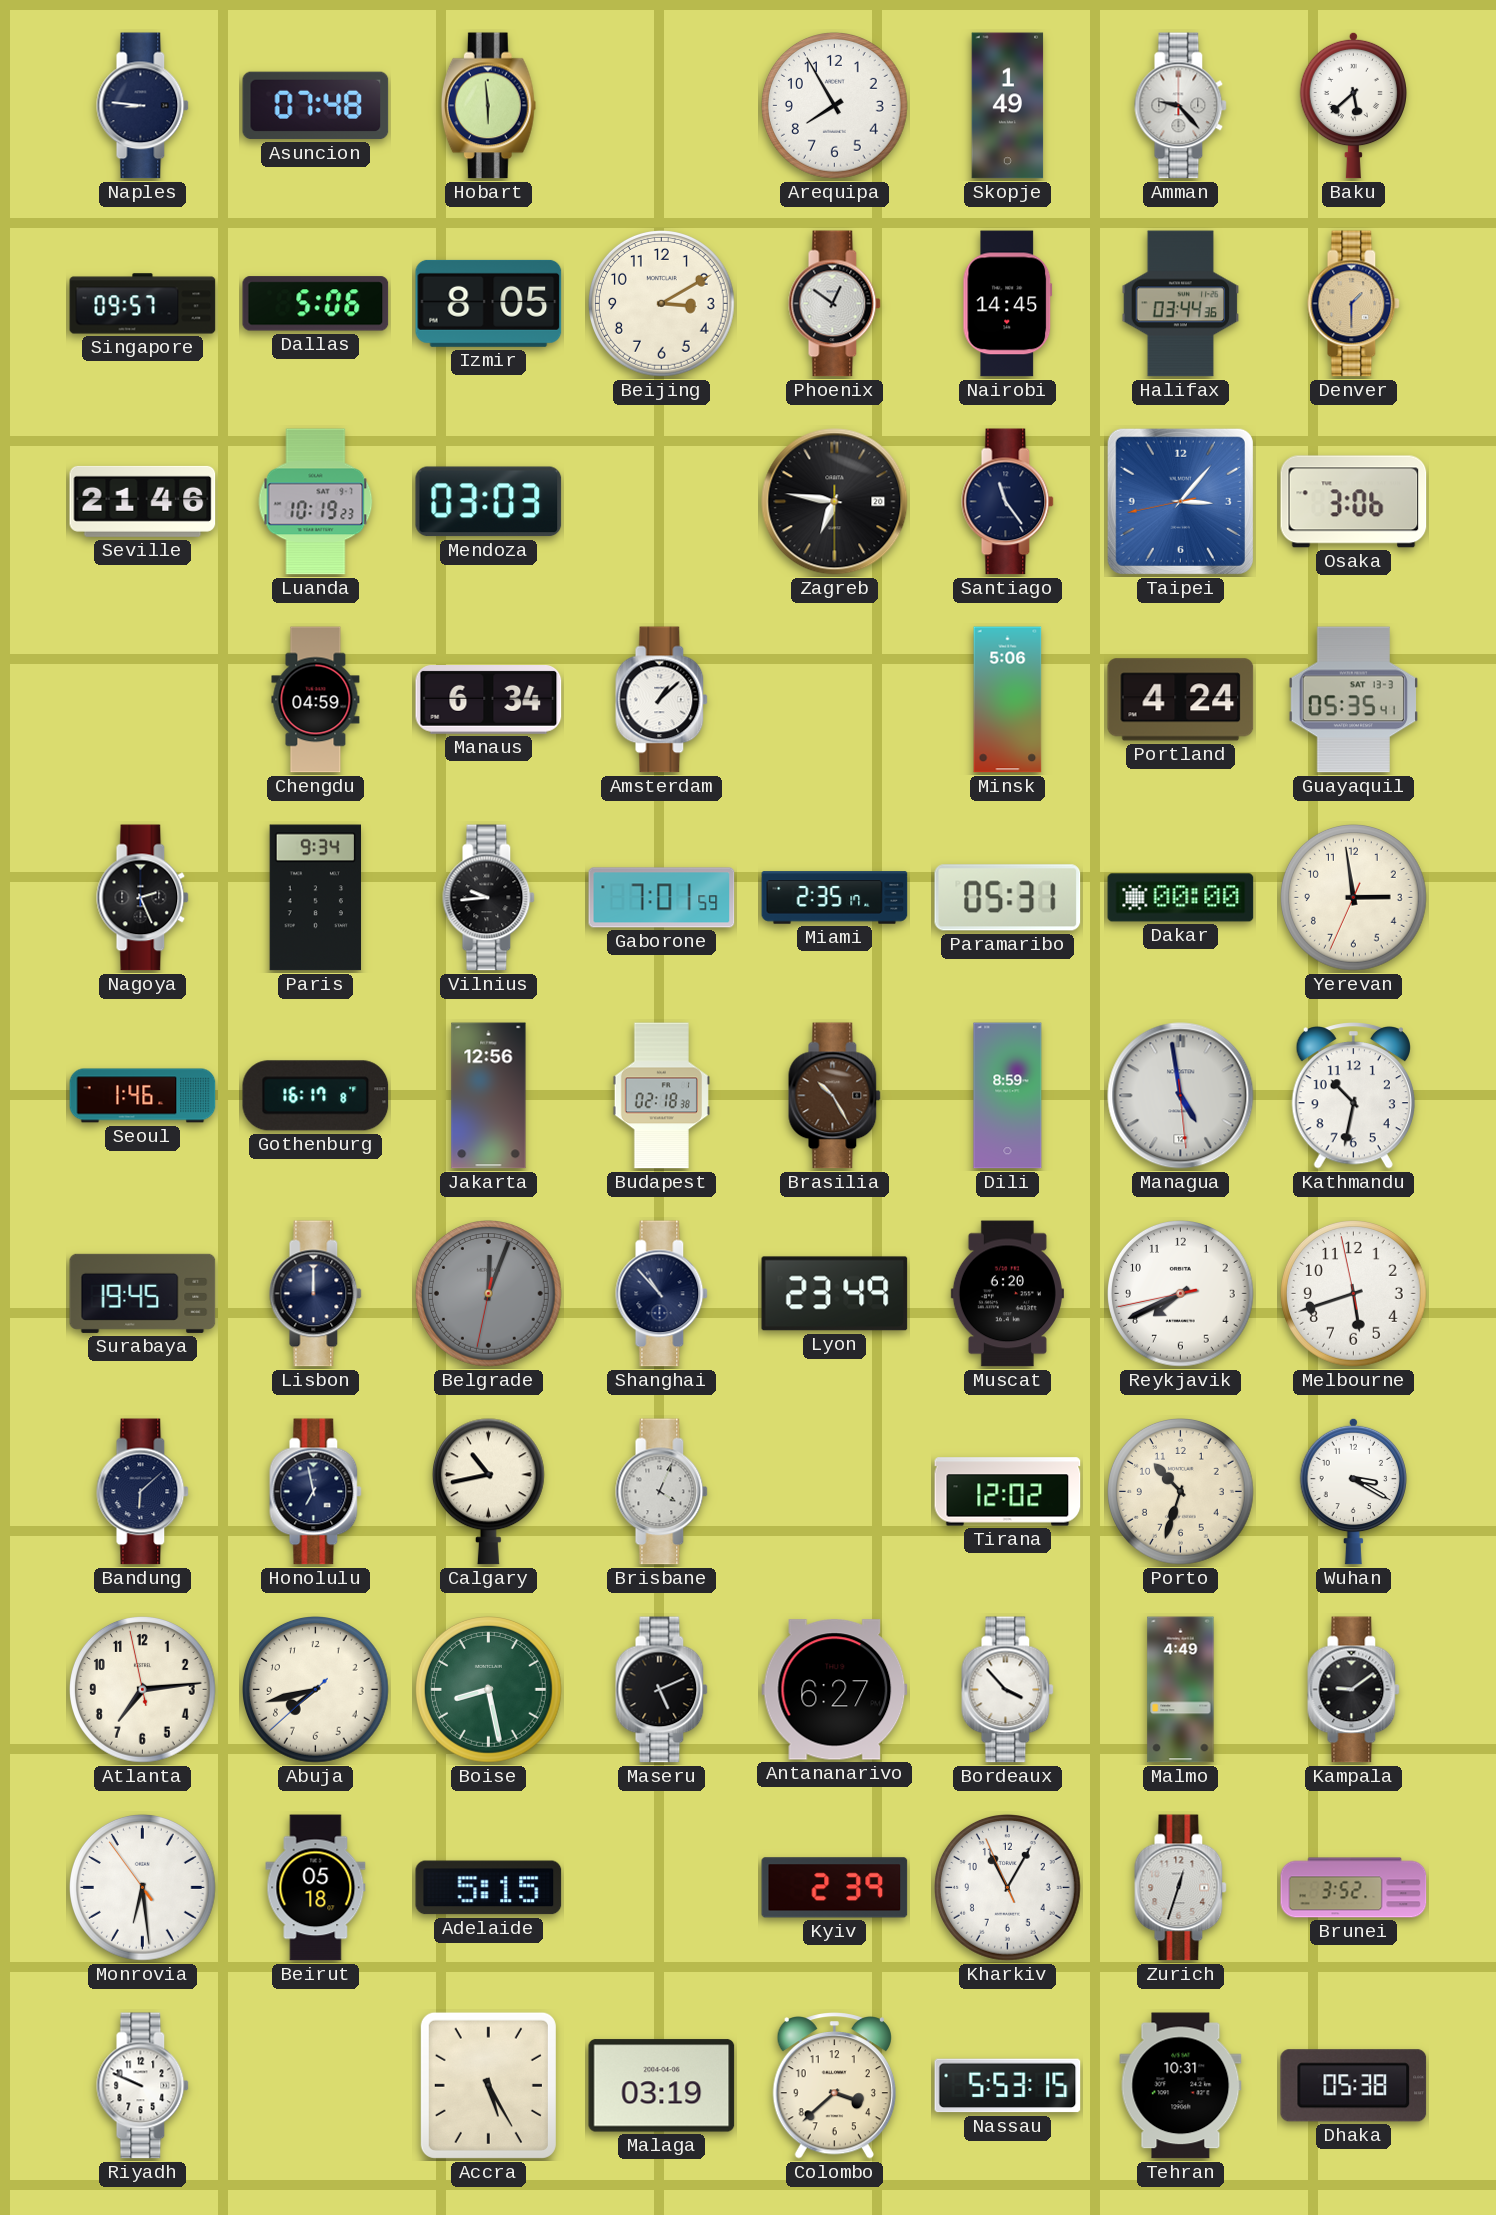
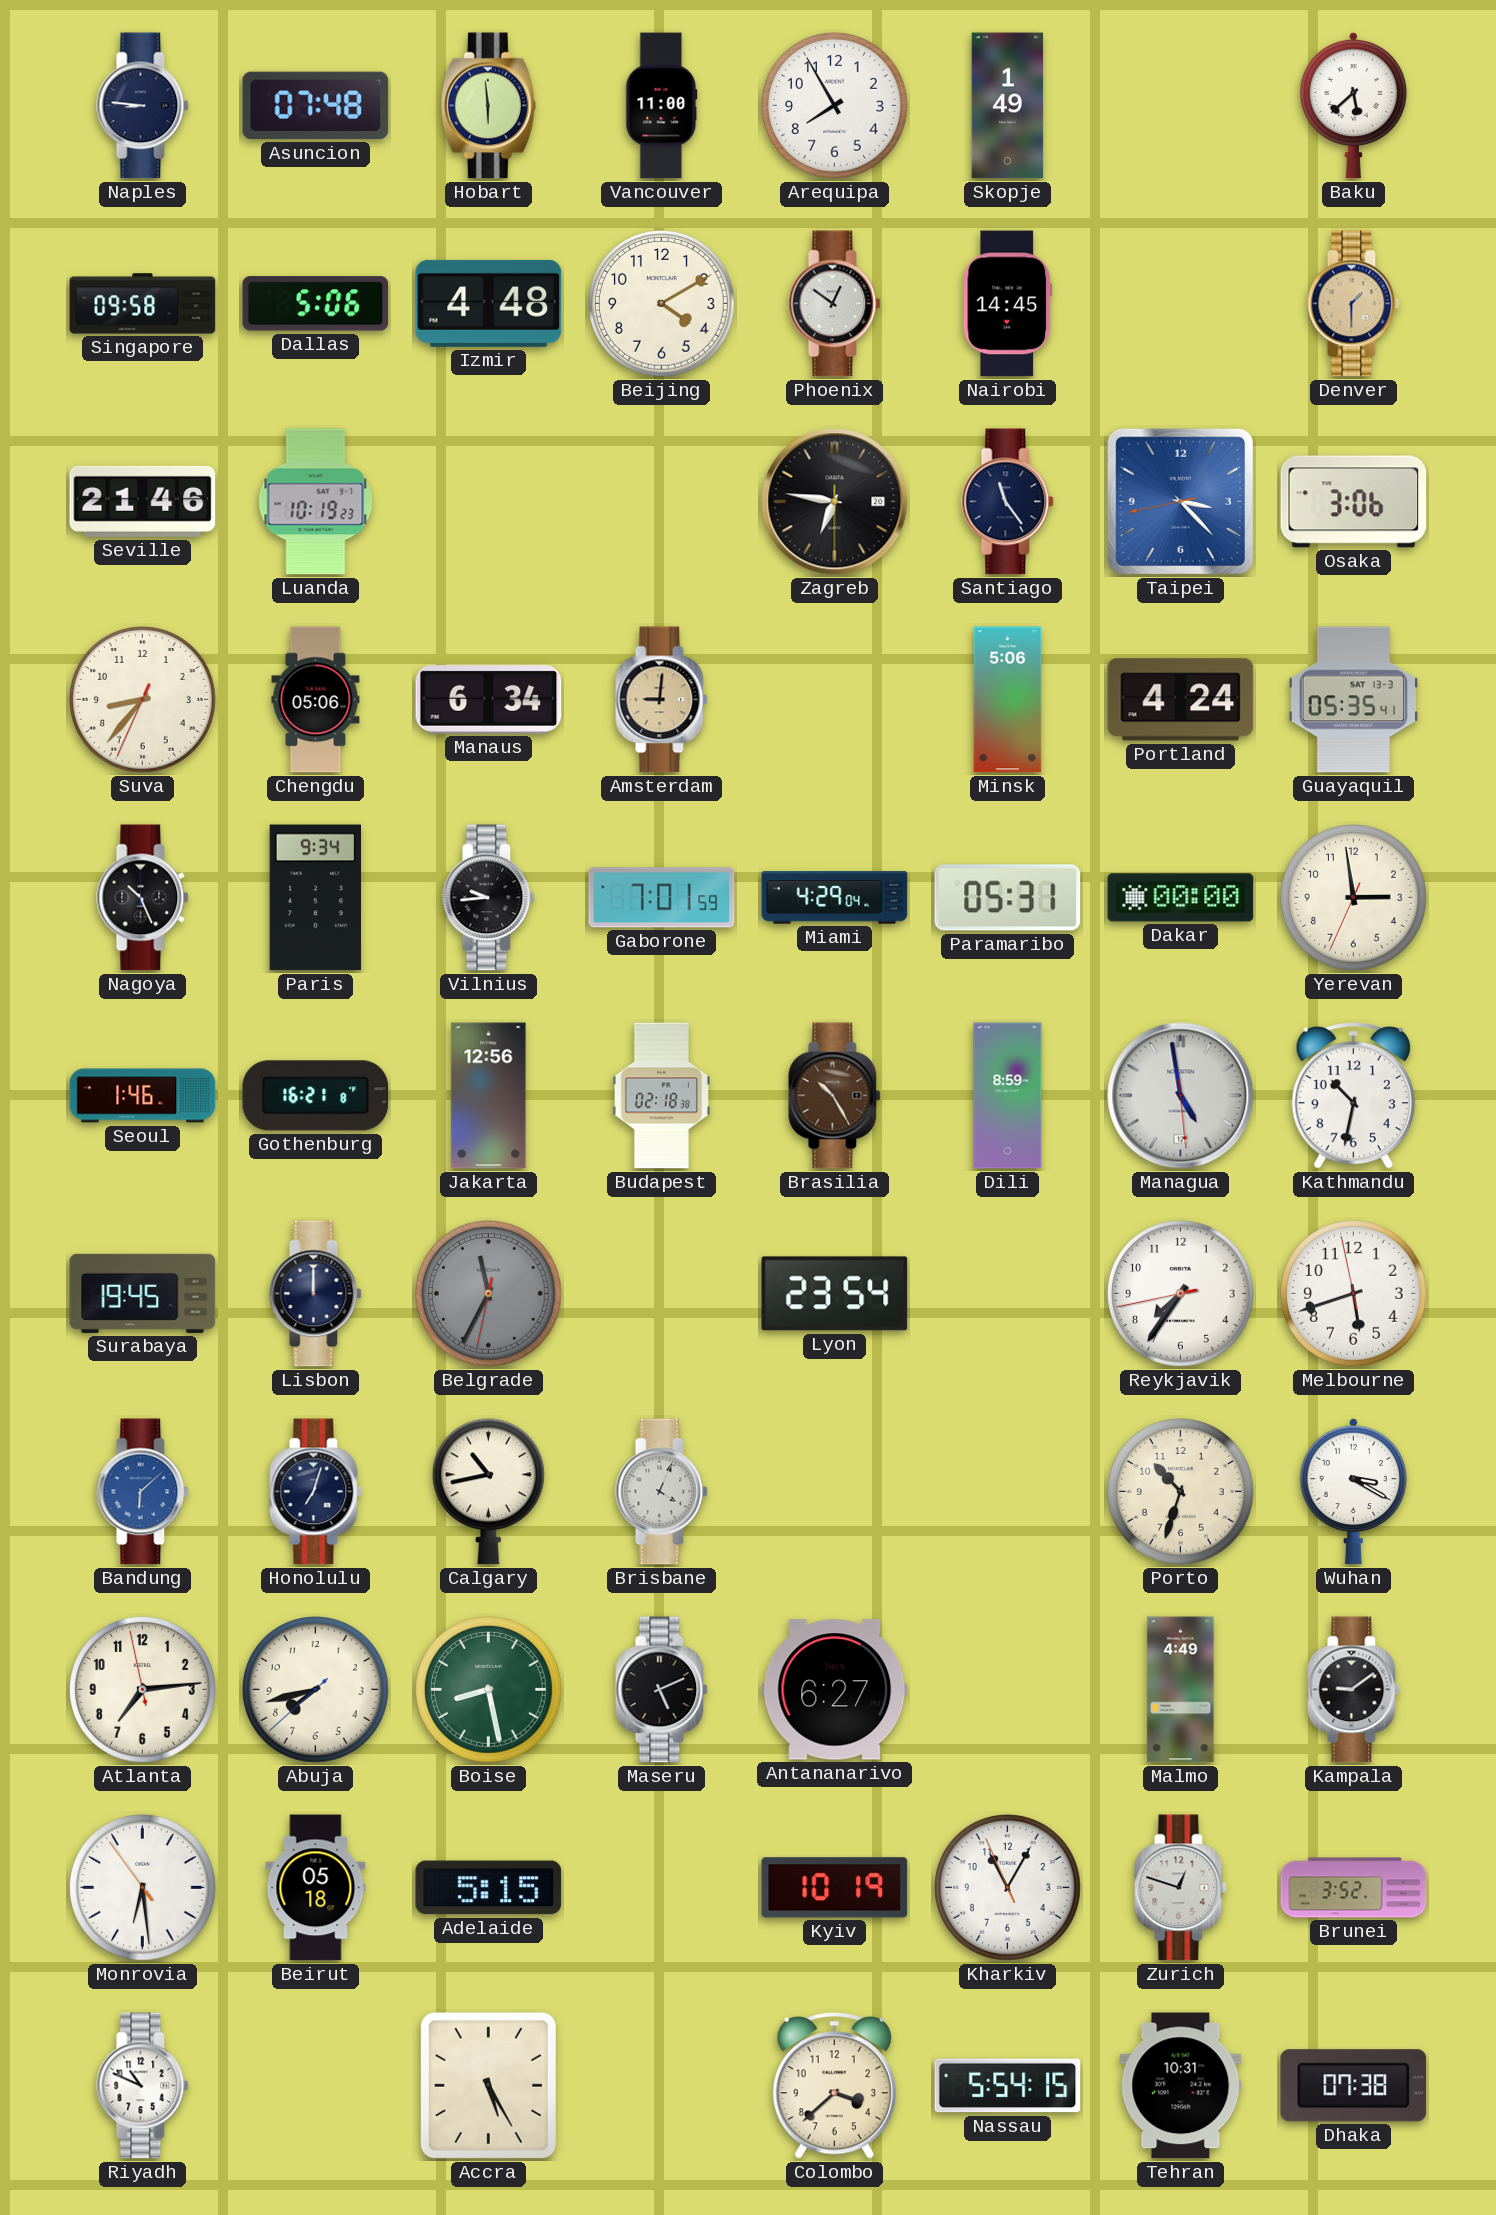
Vancouver: none -> 11:00
Amman: 9:23 -> none
Singapore: 09:57 -> 09:58
Izmir: 8:05 -> 4:48
Beijing: 3:10 -> 4:10
Halifax: 03:44 -> none
Mendoza: 03:03 -> none
Taipei: 3:06 -> 3:22
Suva: none -> 8:36
Chengdu: 04:59 -> 05:06
Amsterdam: 1:08 -> 9:01
Amsterdam dial: white -> champagne
Nagoya: 2:26 -> 10:26
Miami: 2:35 -> 4:29
Gothenburg: 16:17 -> 16:21
Belgrade: 12:03 -> 11:34
Shanghai: 10:53 -> none
Lyon: 23:49 -> 23:54
Muscat: 6:20 -> none
Reykjavik: 7:40 -> 7:35
Bandung dial: navy -> blue
Honolulu: 6:58 -> 7:03
Tirana: 12:02 -> none
Bordeaux: 3:53 -> none
Kyiv: 2:39 -> 10:19
Zurich: 12:33 -> 12:48
Riyadh: 9:49 -> 10:49
Malaga: 03:19 -> none
Nassau: 5:53 -> 5:54
Dhaka: 05:38 -> 07:38
